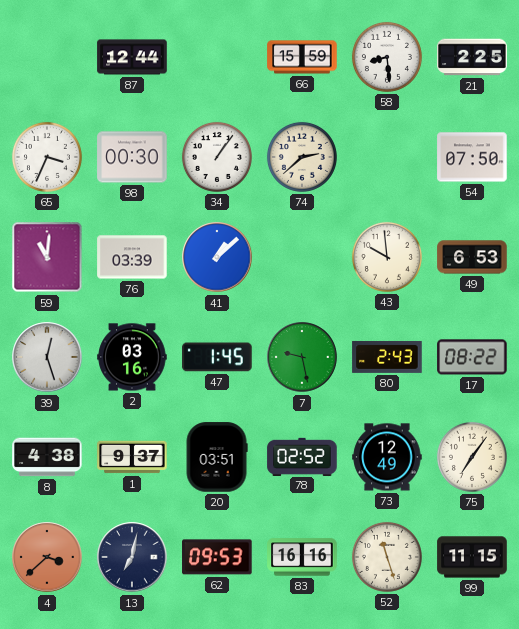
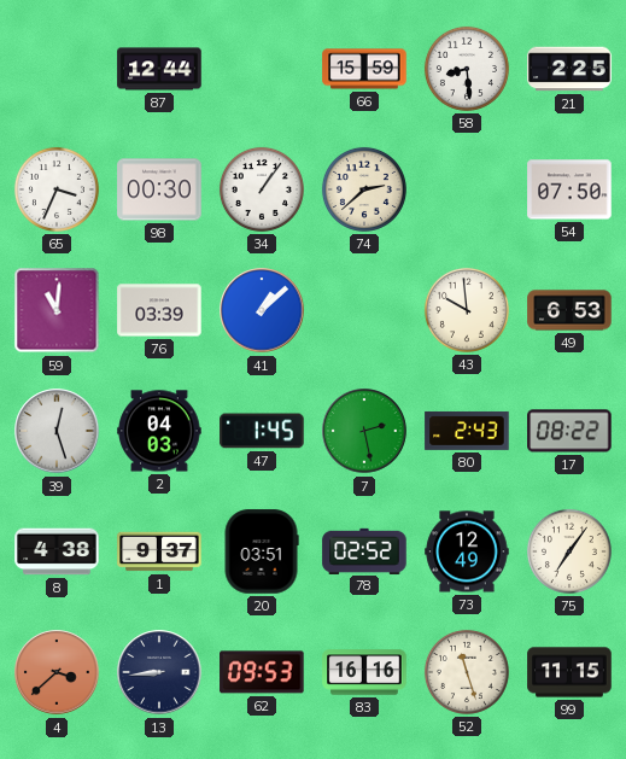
2: 03:16 -> 04:03
7: 9:28 -> 2:28
13: 7:02 -> 8:44
